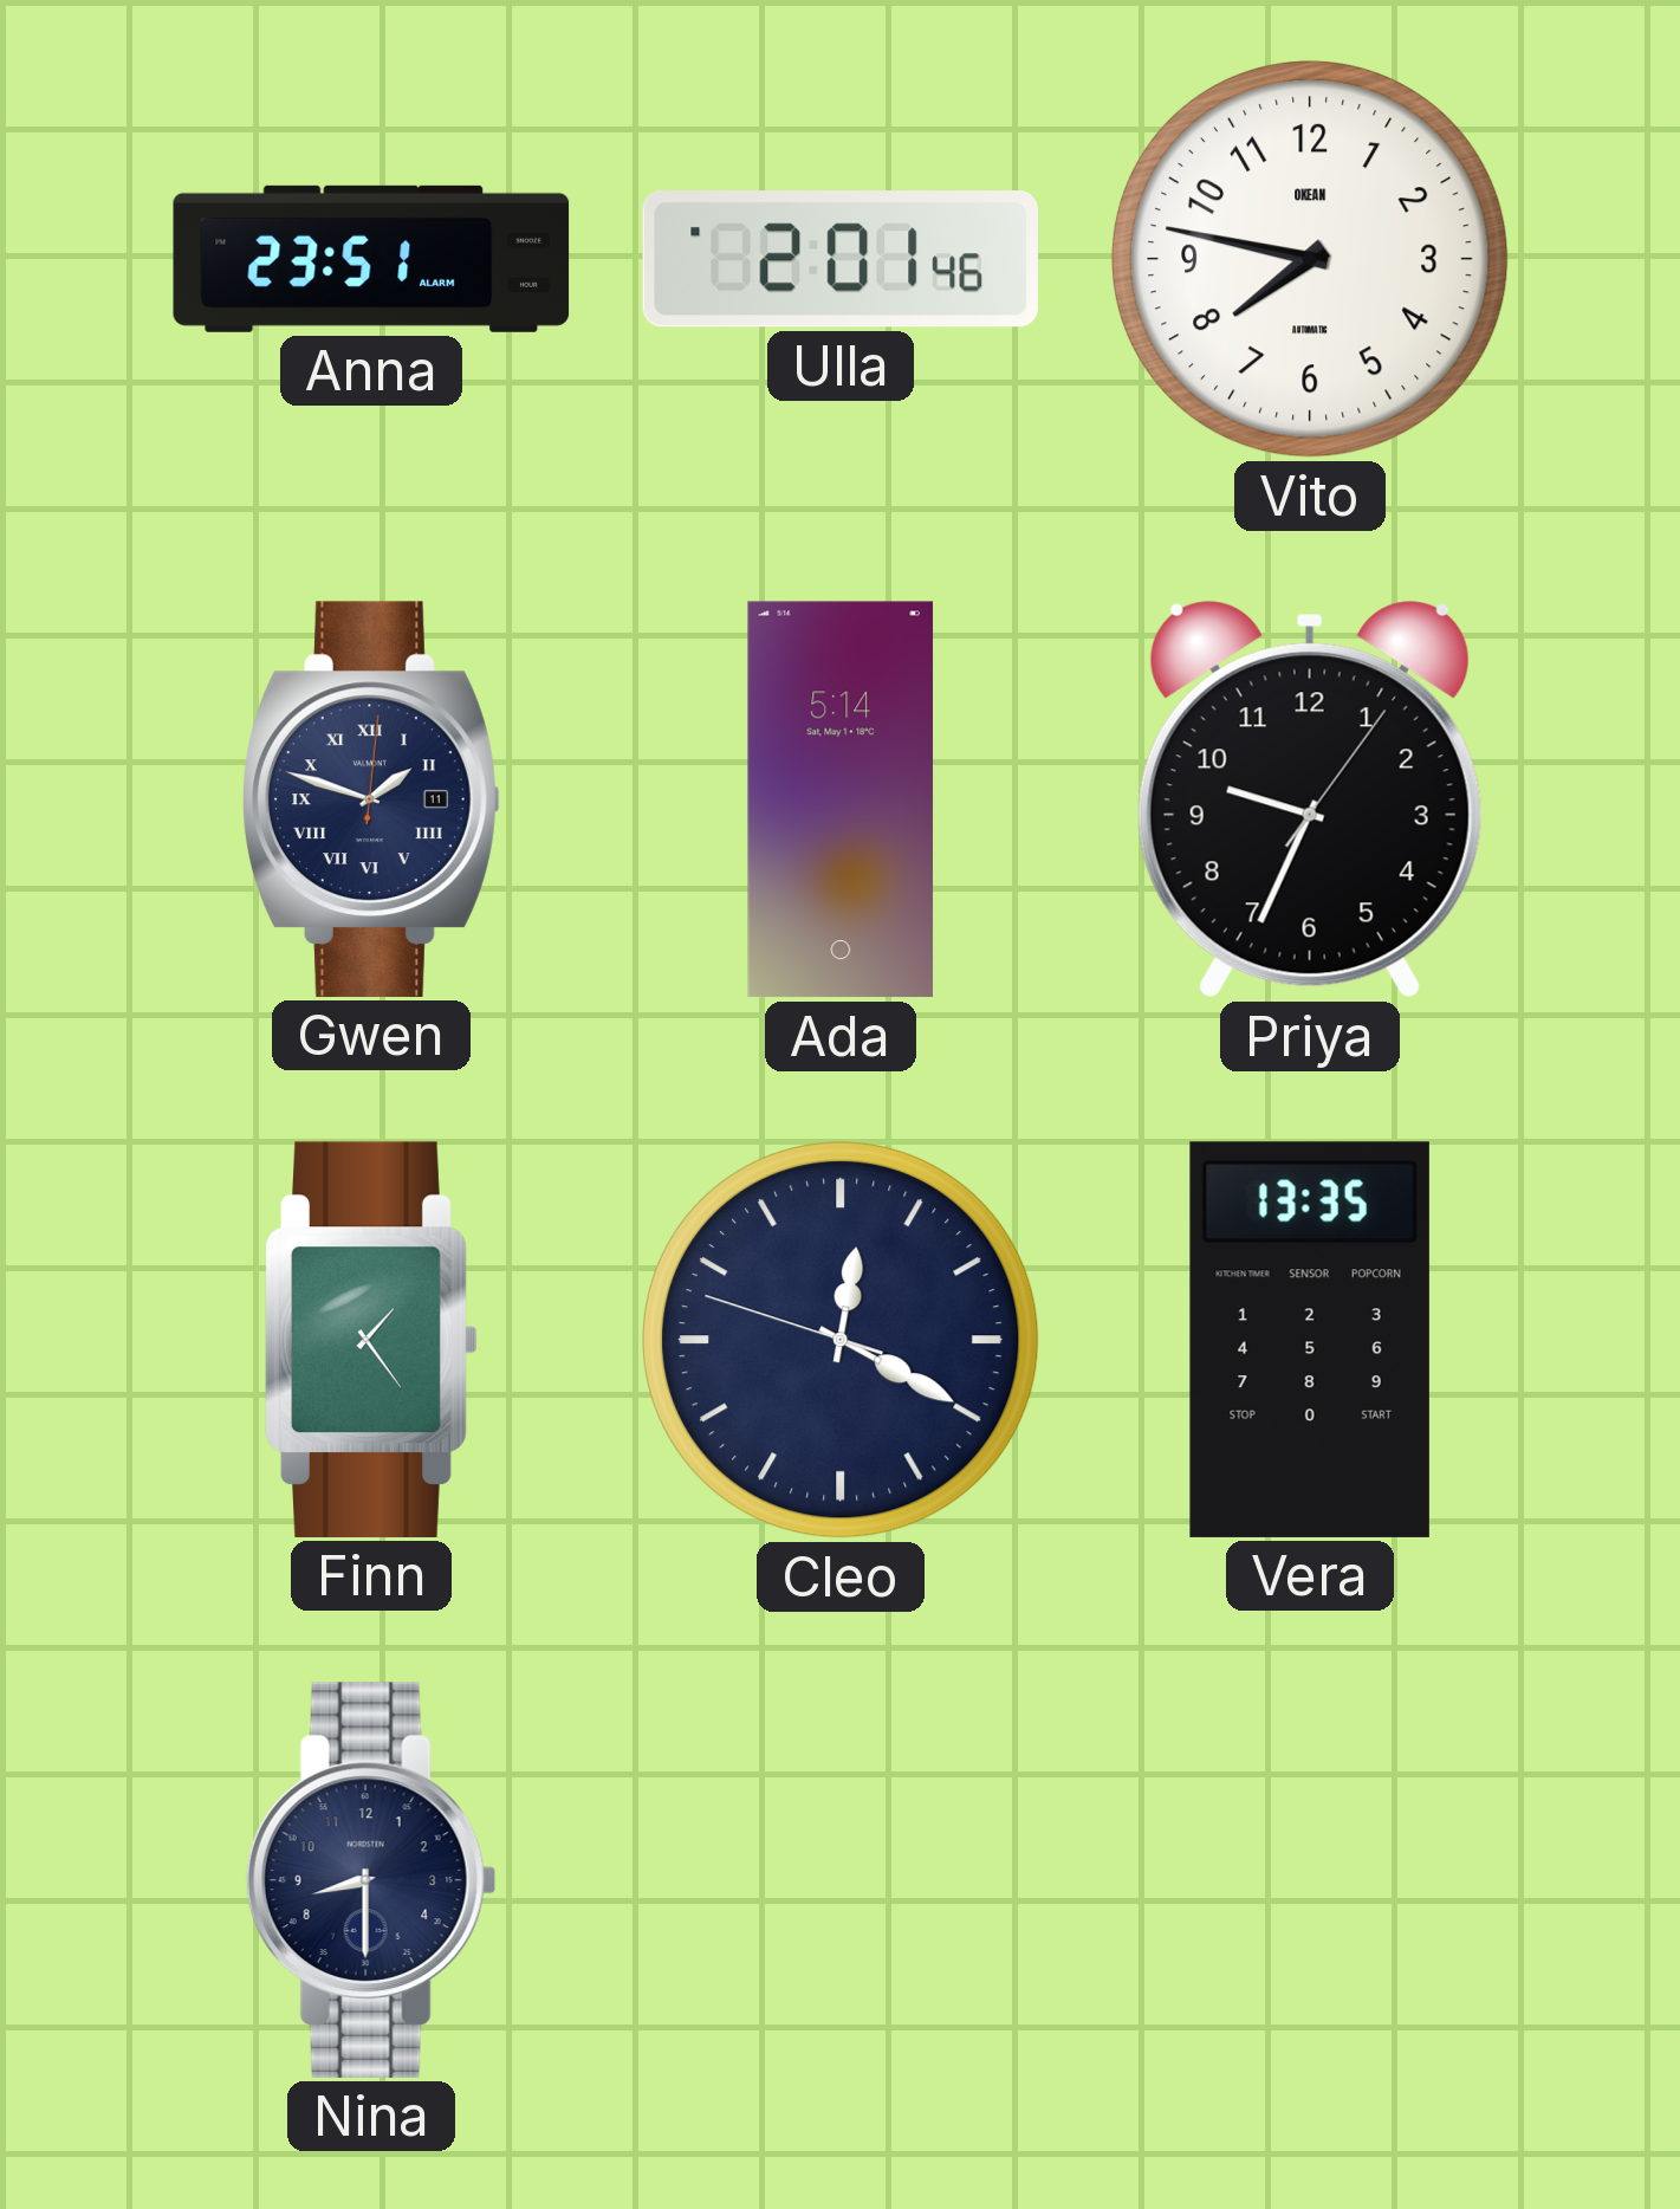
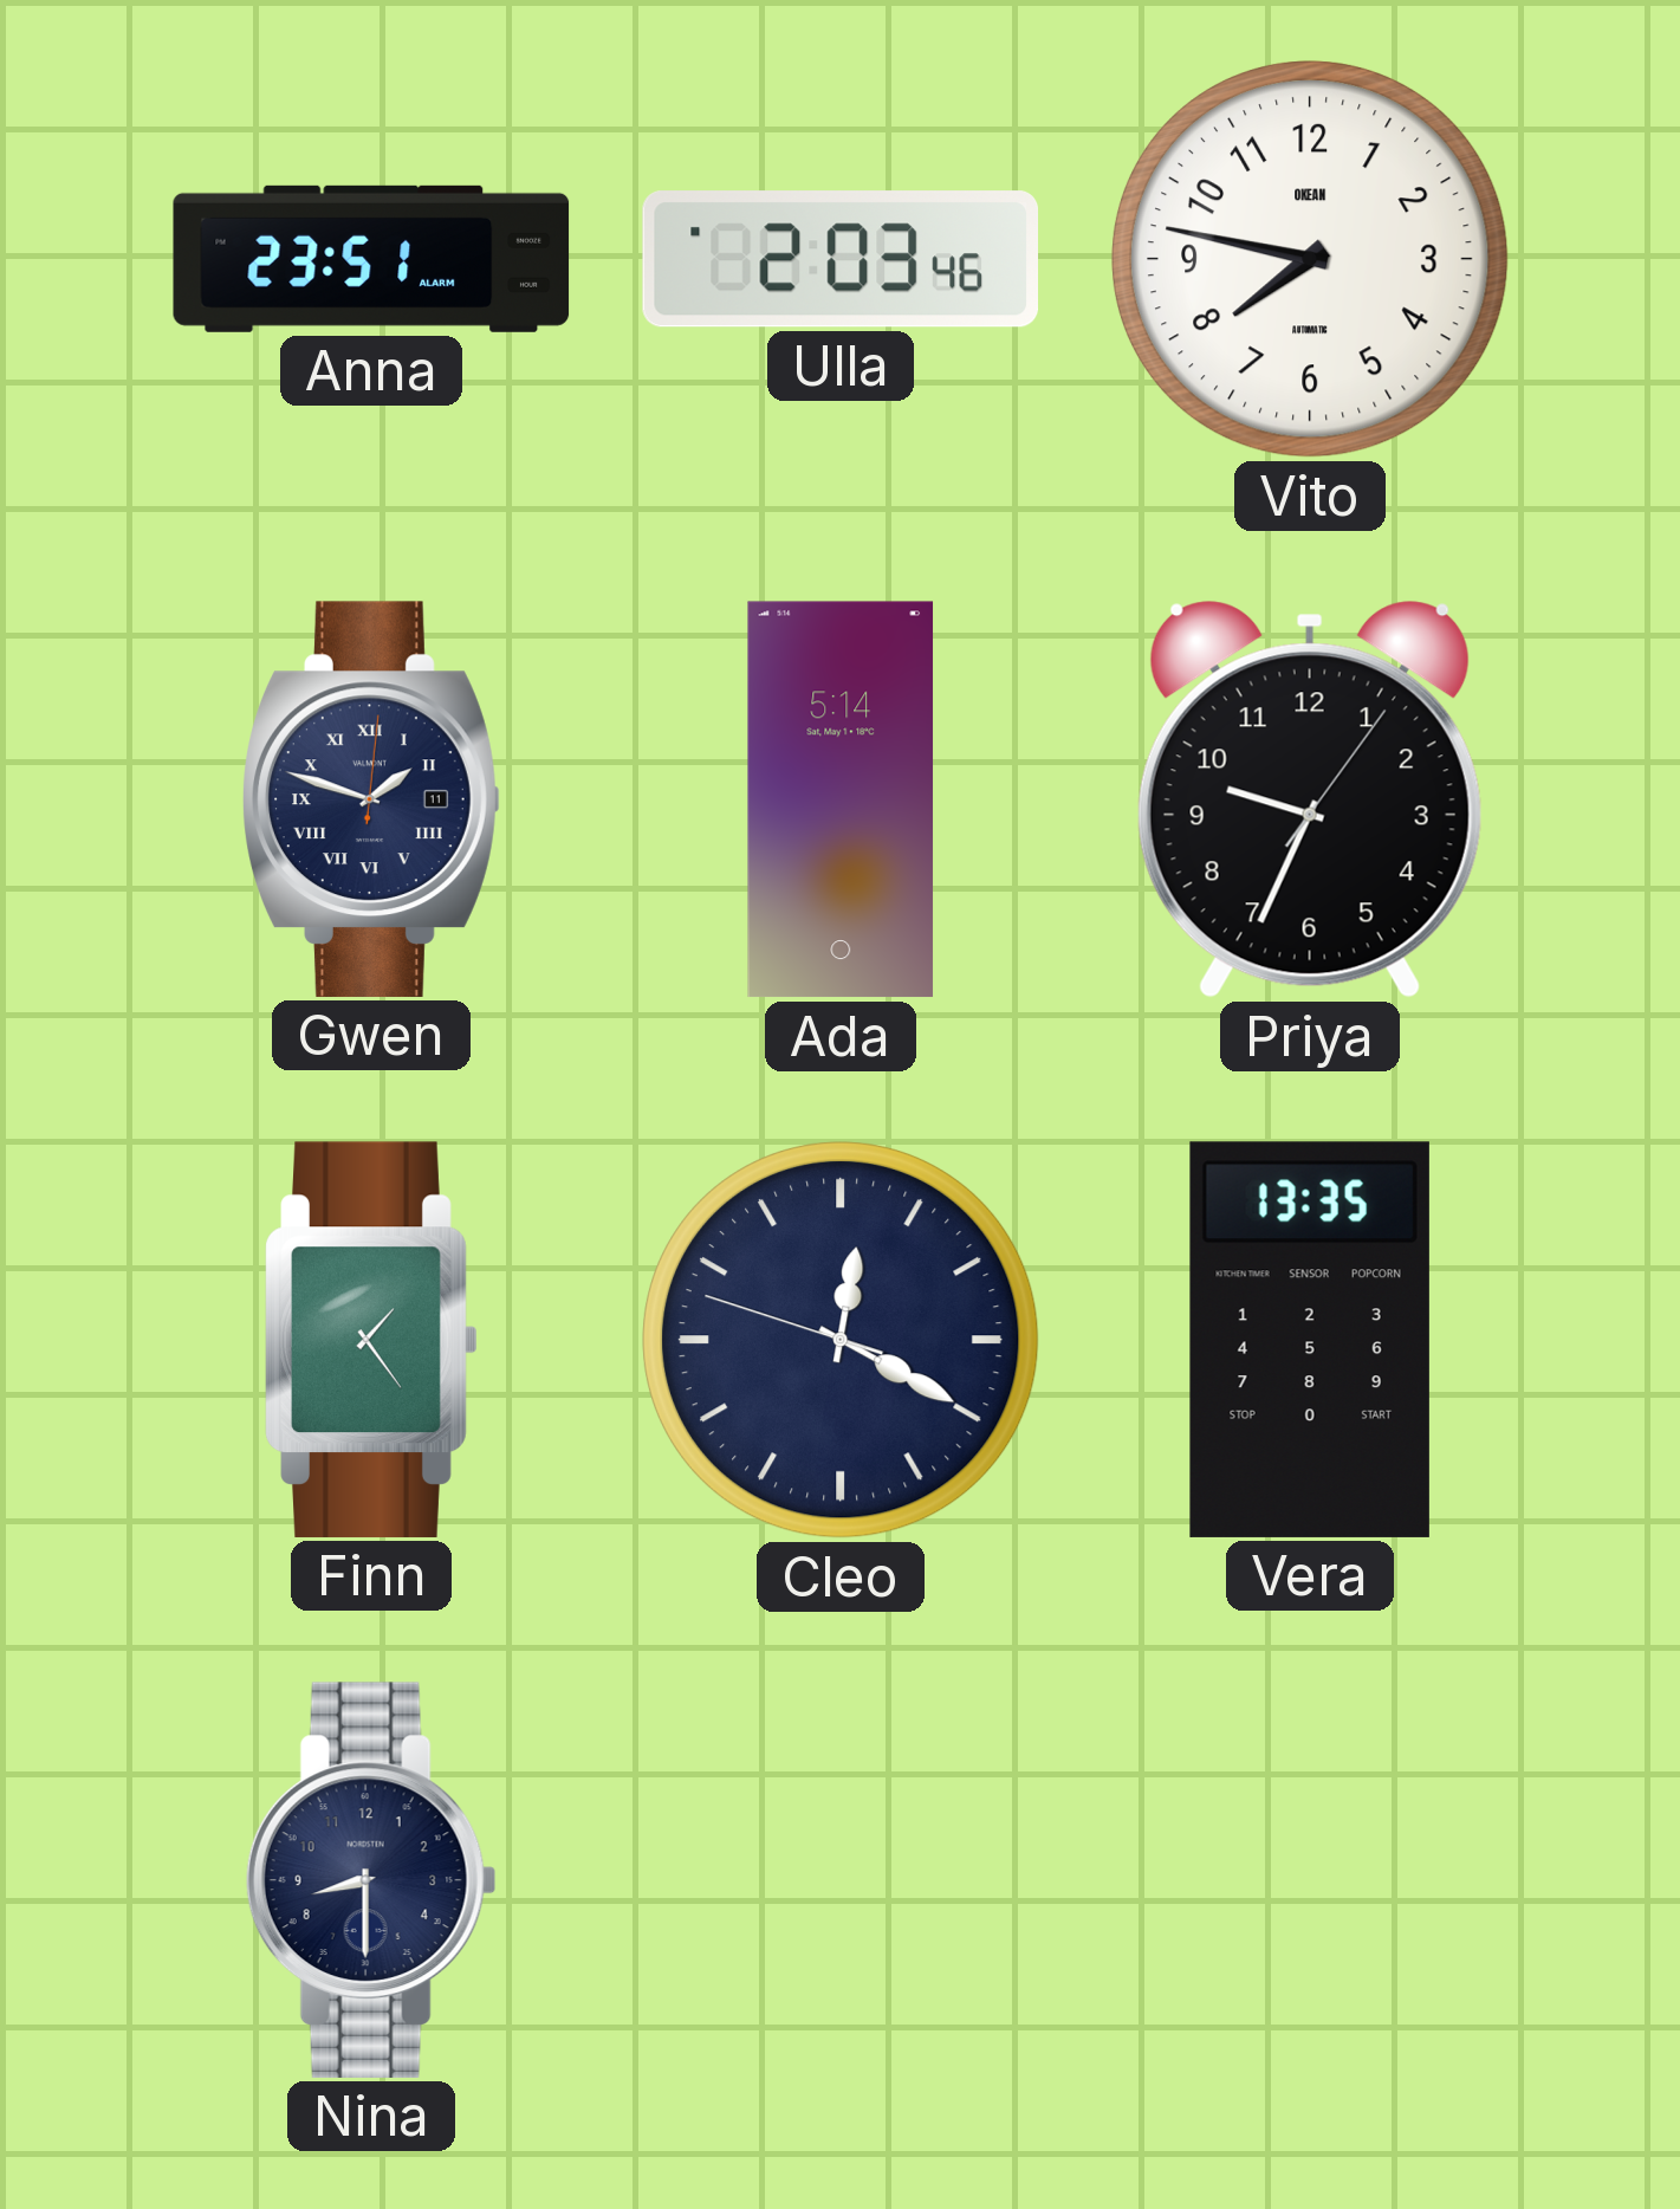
Ulla: 2:01 -> 2:03
